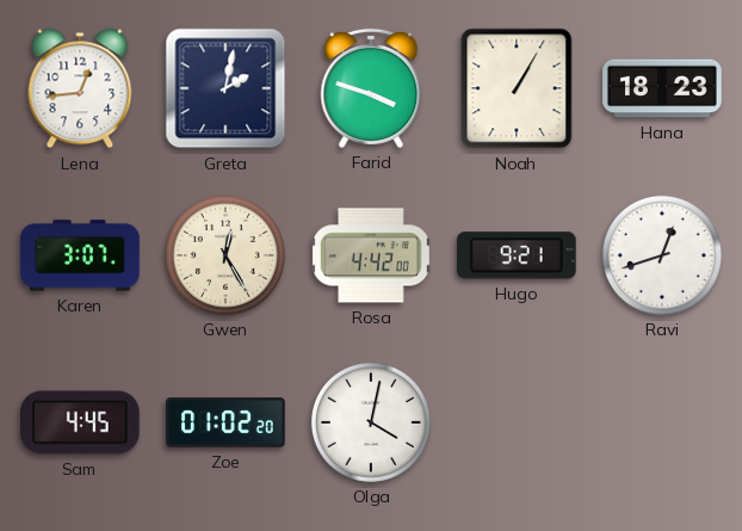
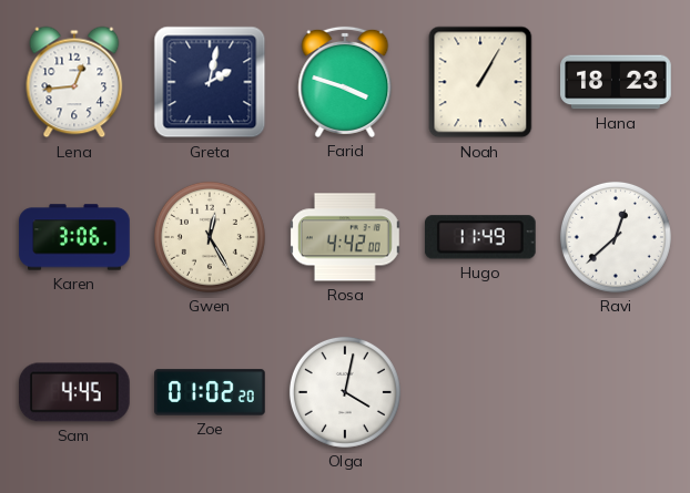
Karen: 3:07 -> 3:06
Hugo: 9:21 -> 11:49
Ravi: 12:42 -> 12:38
